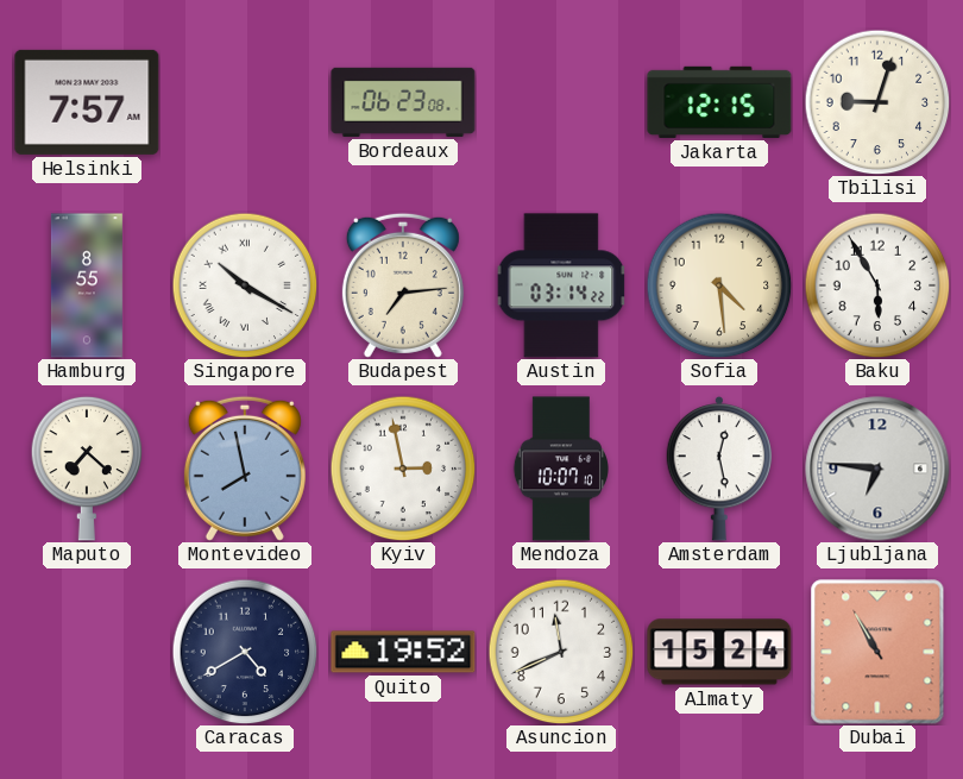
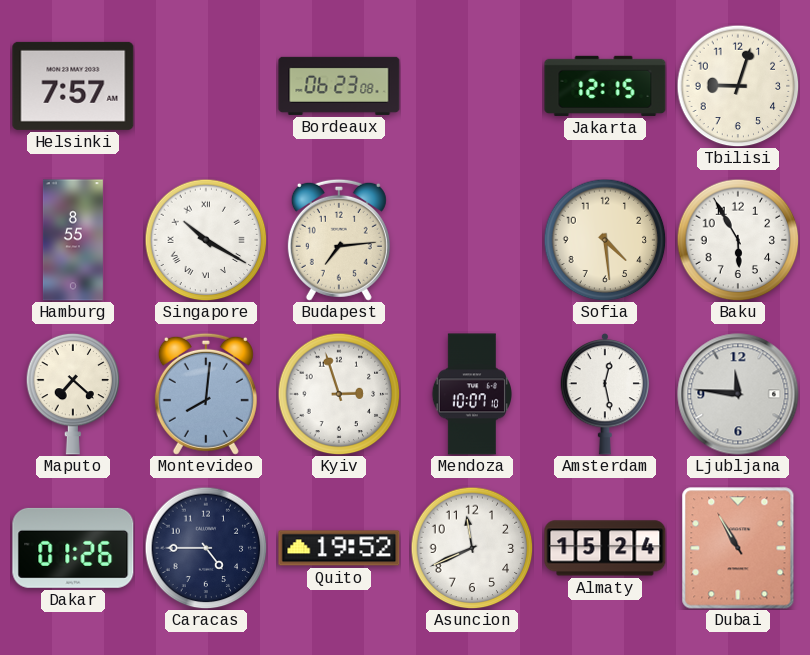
Austin: 03:14 -> none
Montevideo: 7:58 -> 8:01
Kyiv: 2:58 -> 2:57
Ljubljana: 6:46 -> 11:46
Dakar: none -> 01:26
Caracas: 4:40 -> 4:45
